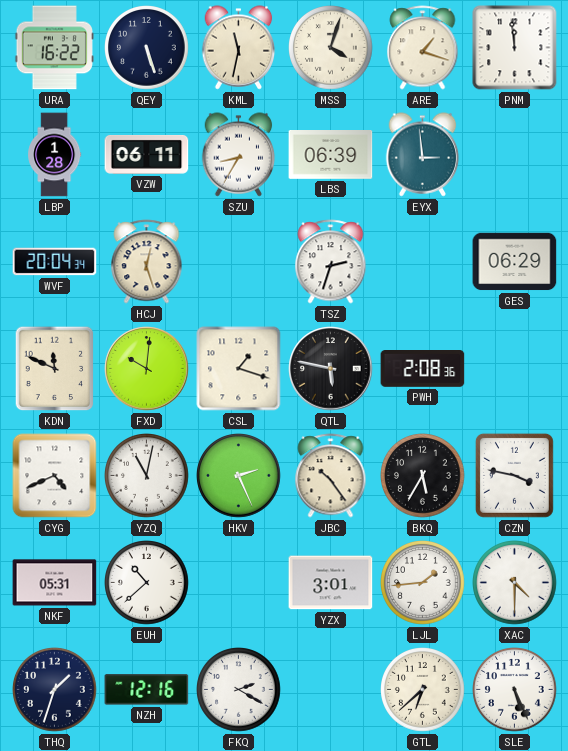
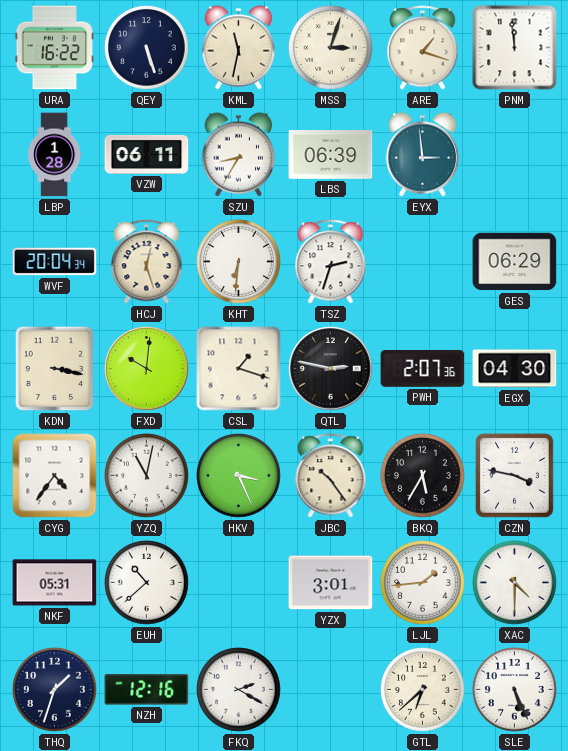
MSS: 4:03 -> 3:03
KHT: none -> 6:31
KDN: 11:49 -> 3:17
QTL: 5:47 -> 2:47
PWH: 2:08 -> 2:07
EGX: none -> 04:30
CYG: 4:41 -> 4:36
HKV: 2:26 -> 3:26
